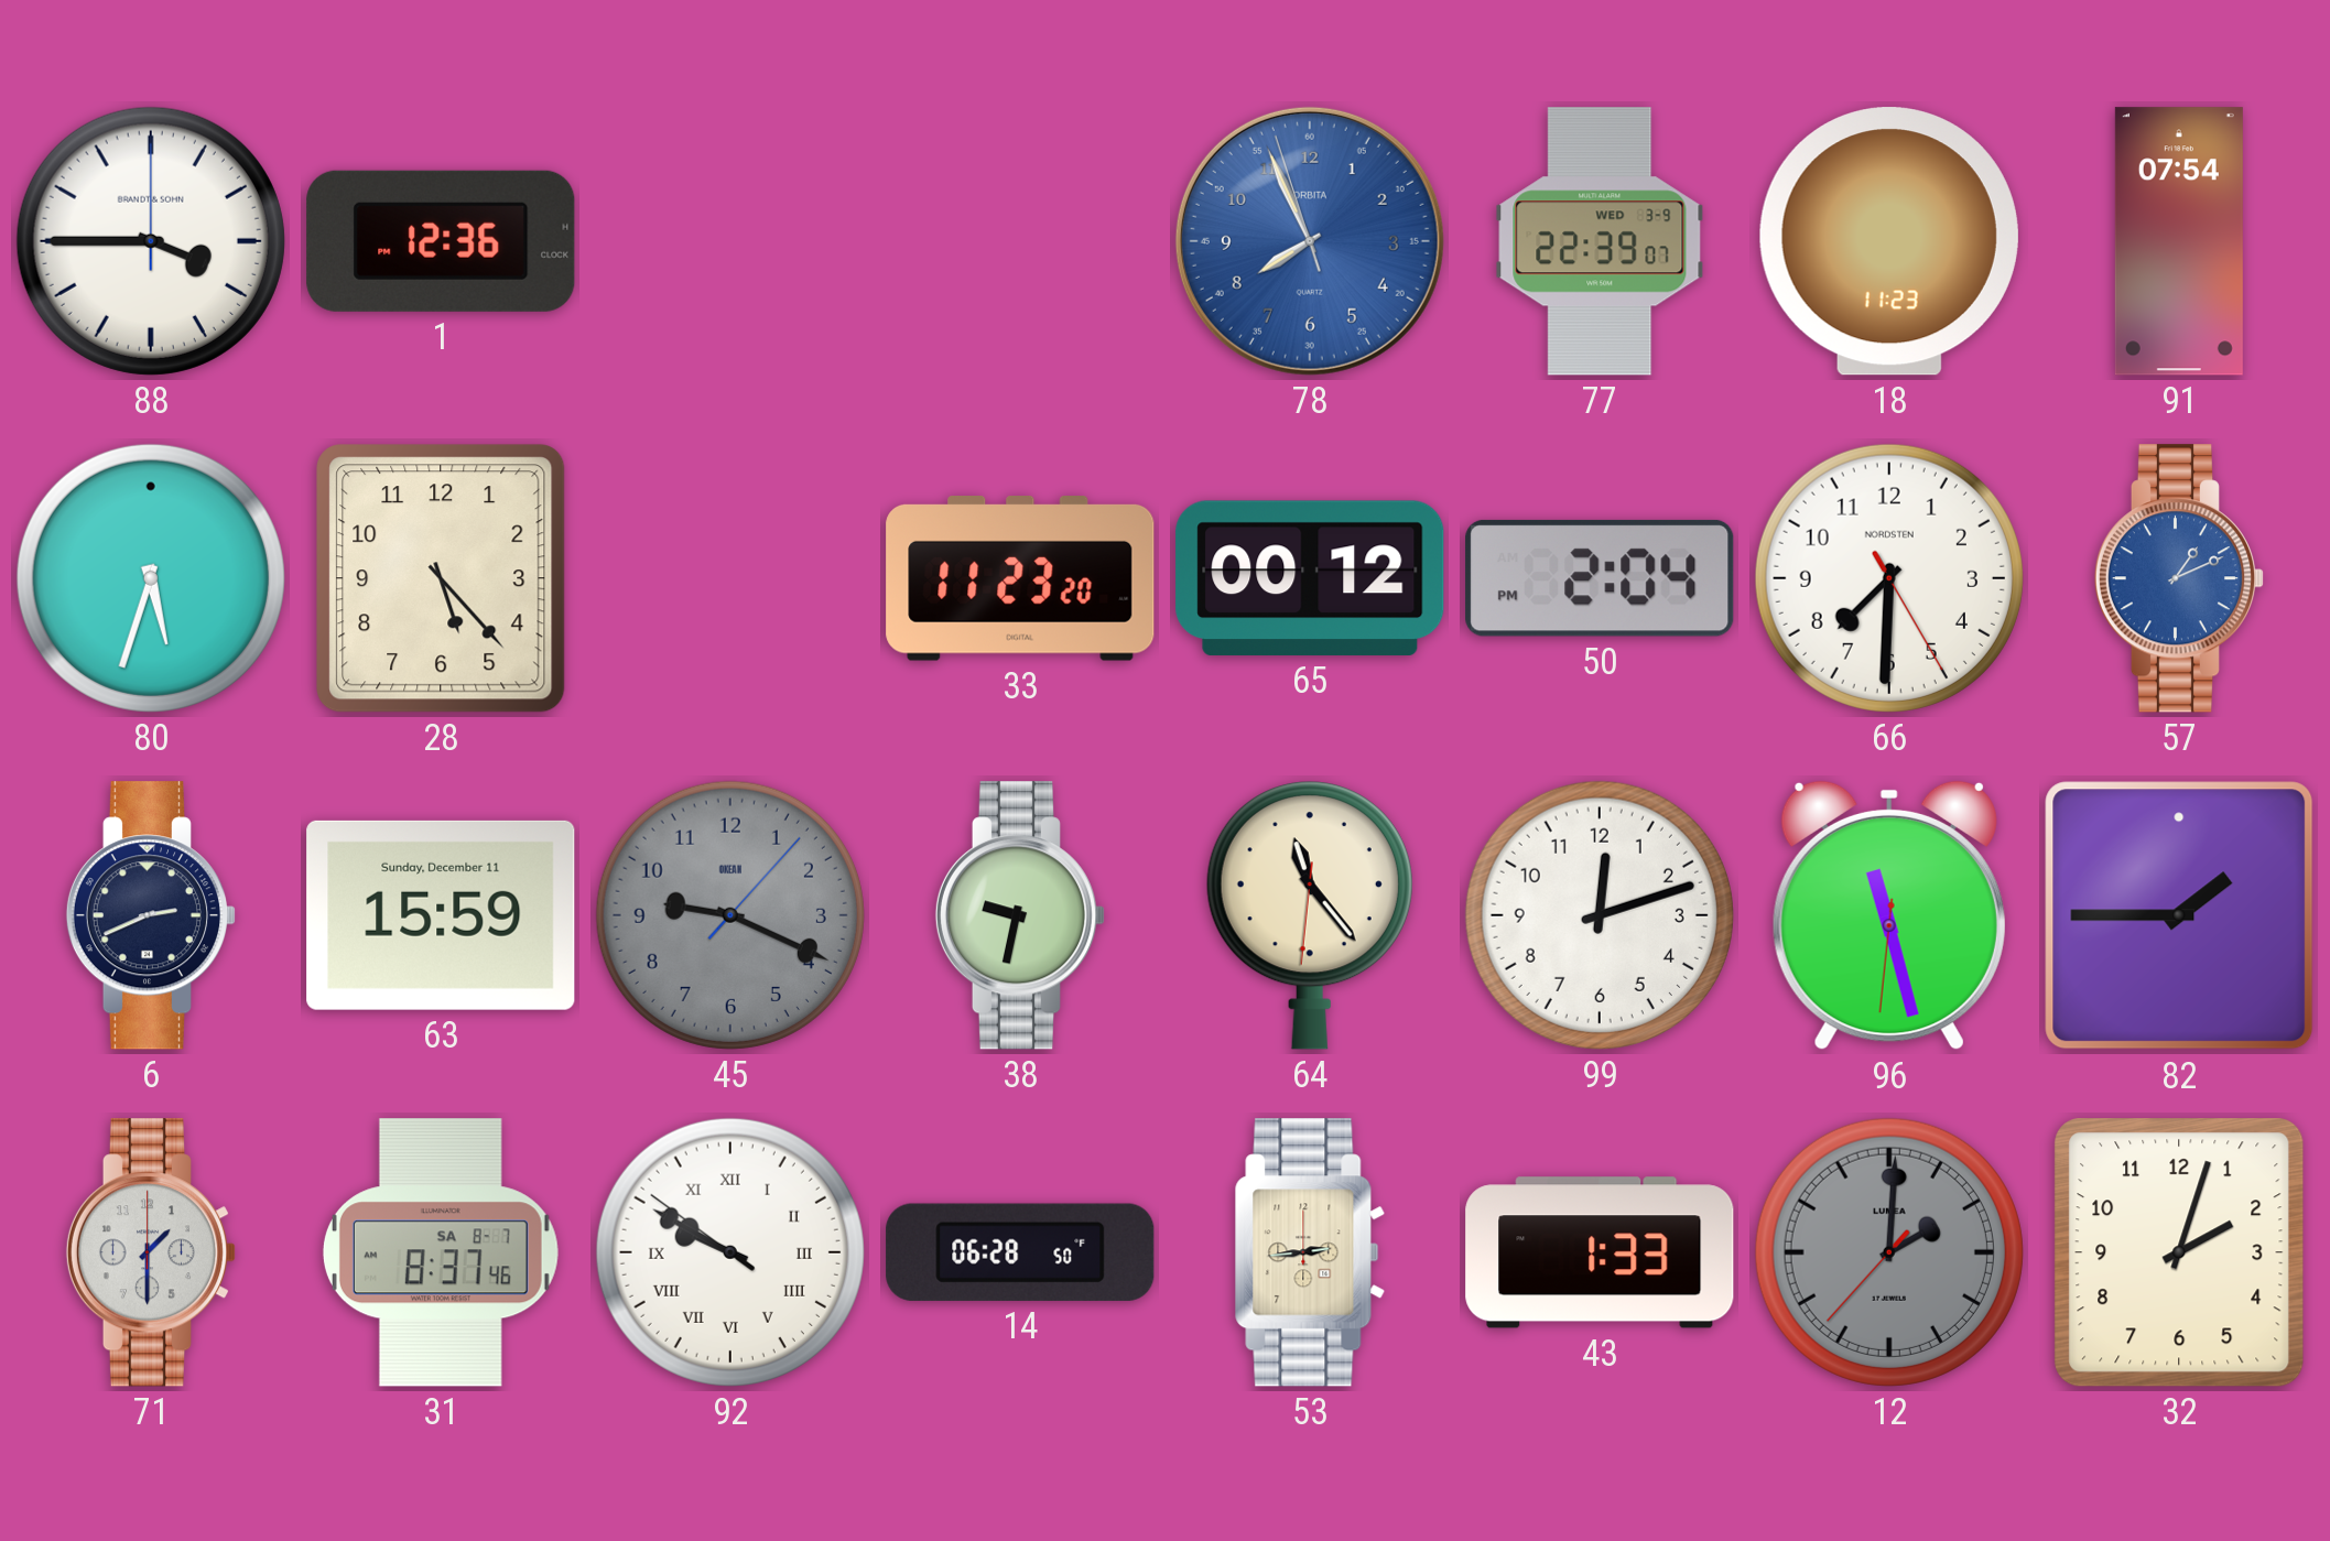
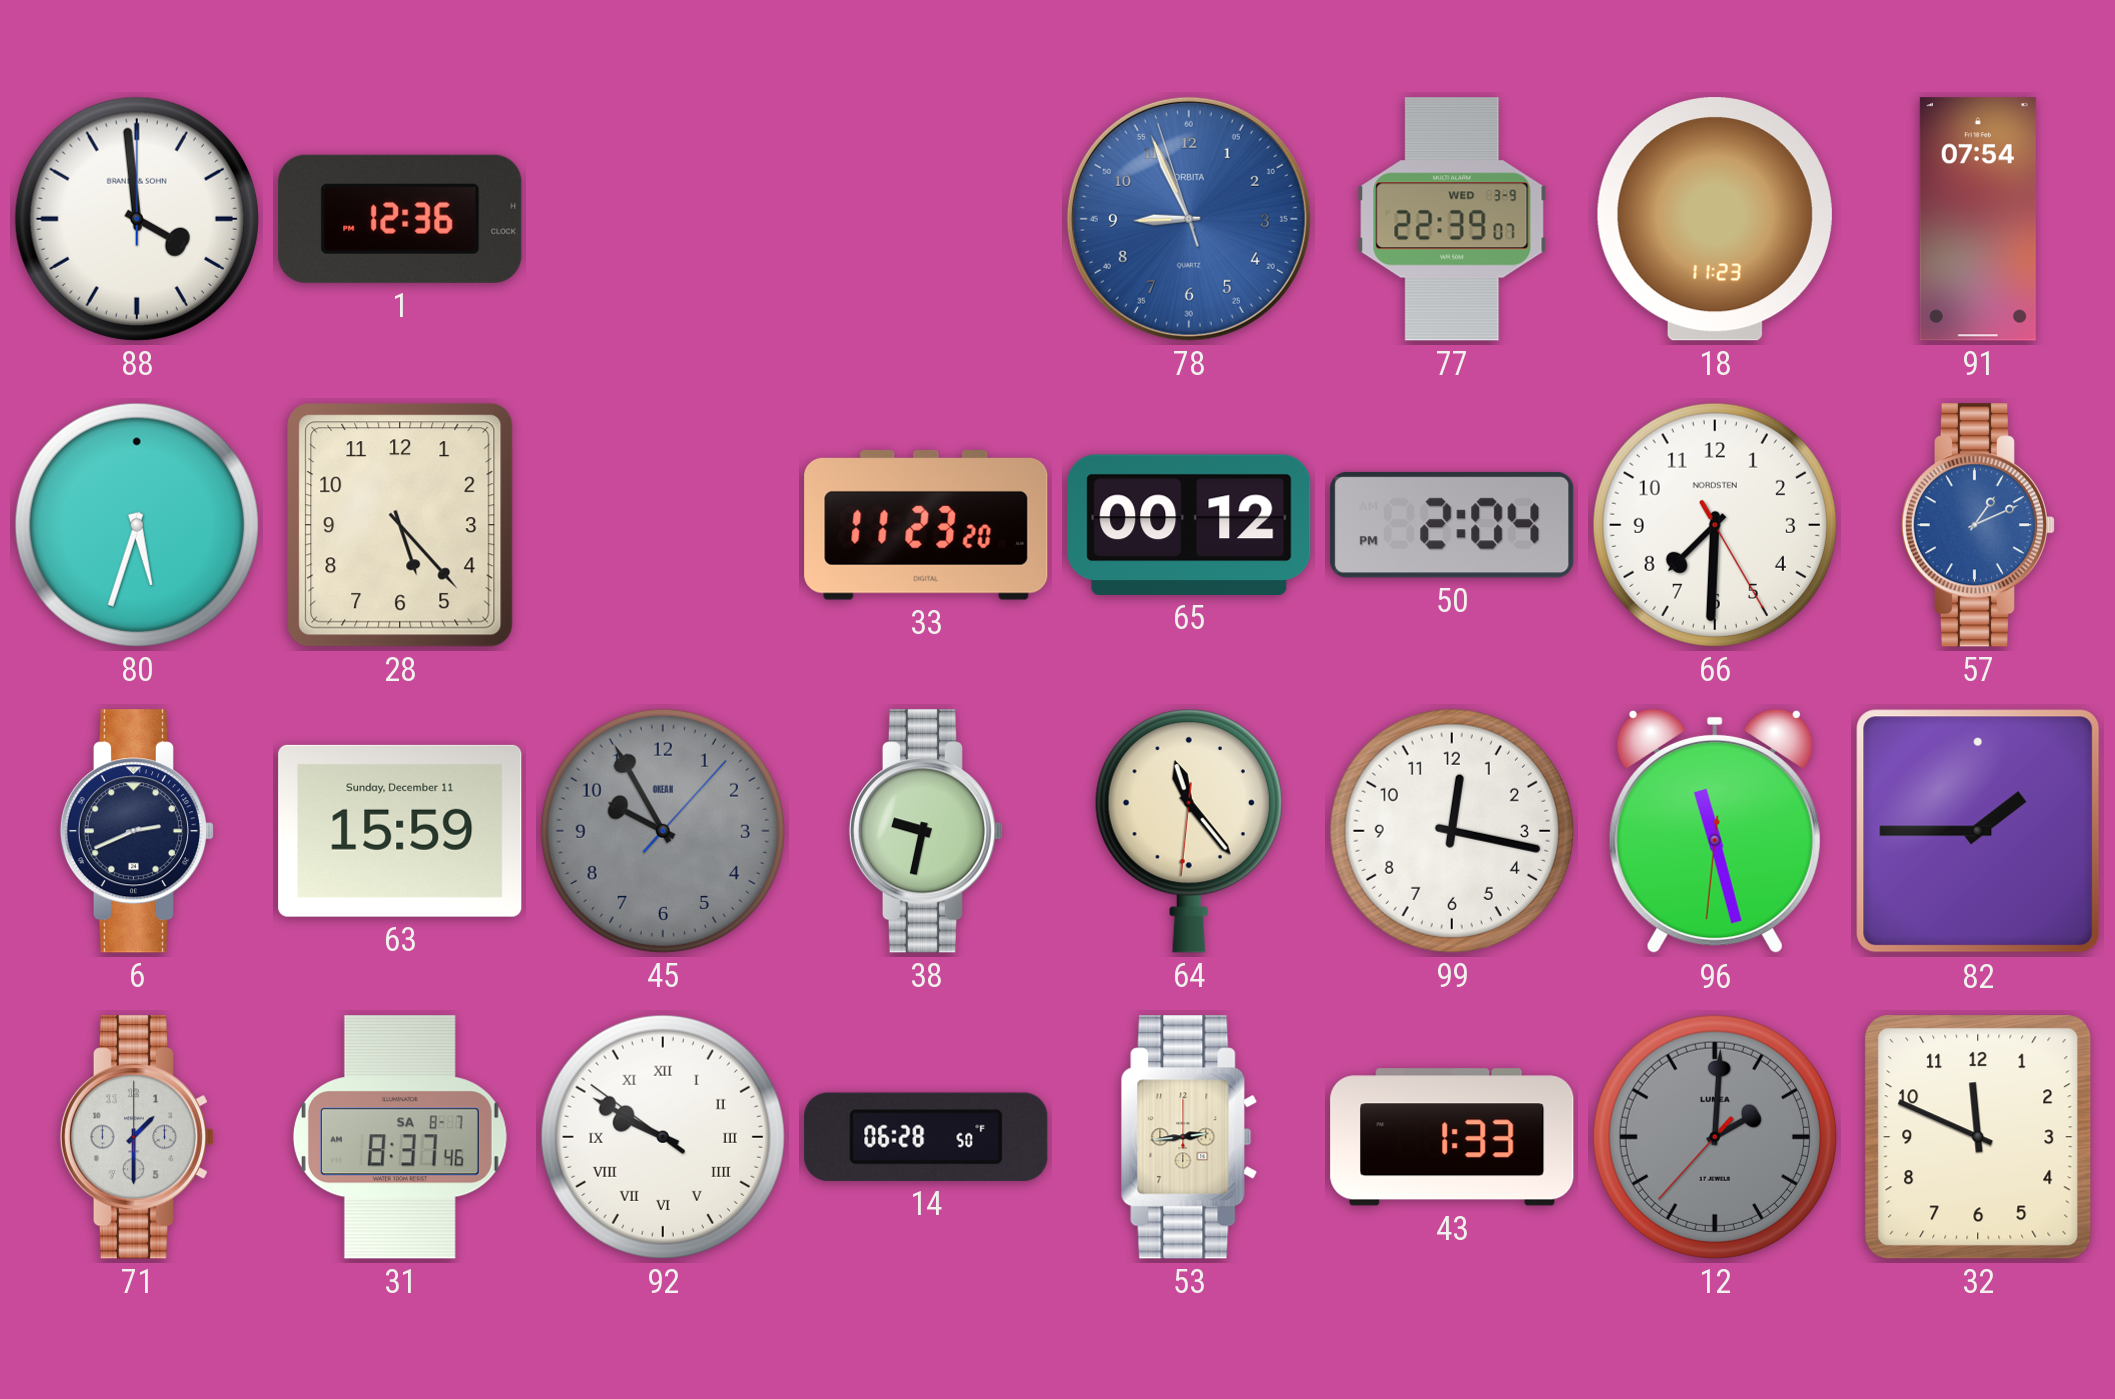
88: 3:45 -> 3:59
78: 7:55 -> 8:55
45: 9:19 -> 9:55
99: 12:12 -> 12:17
32: 2:03 -> 11:49
